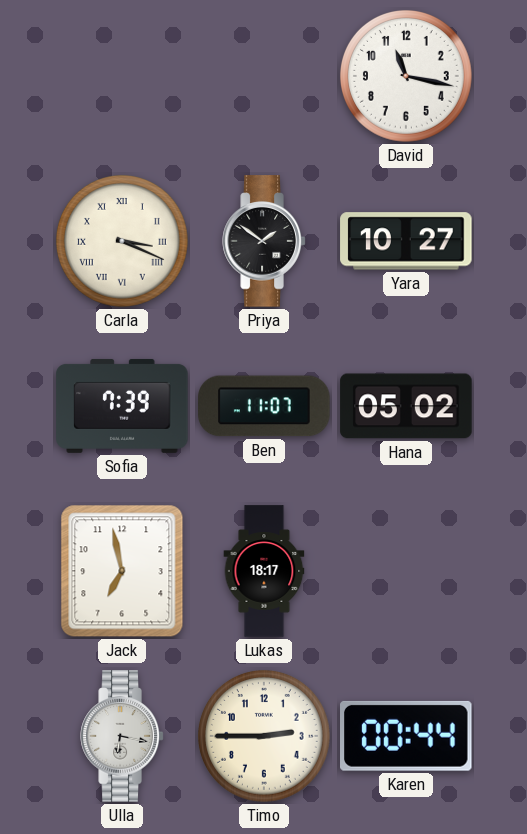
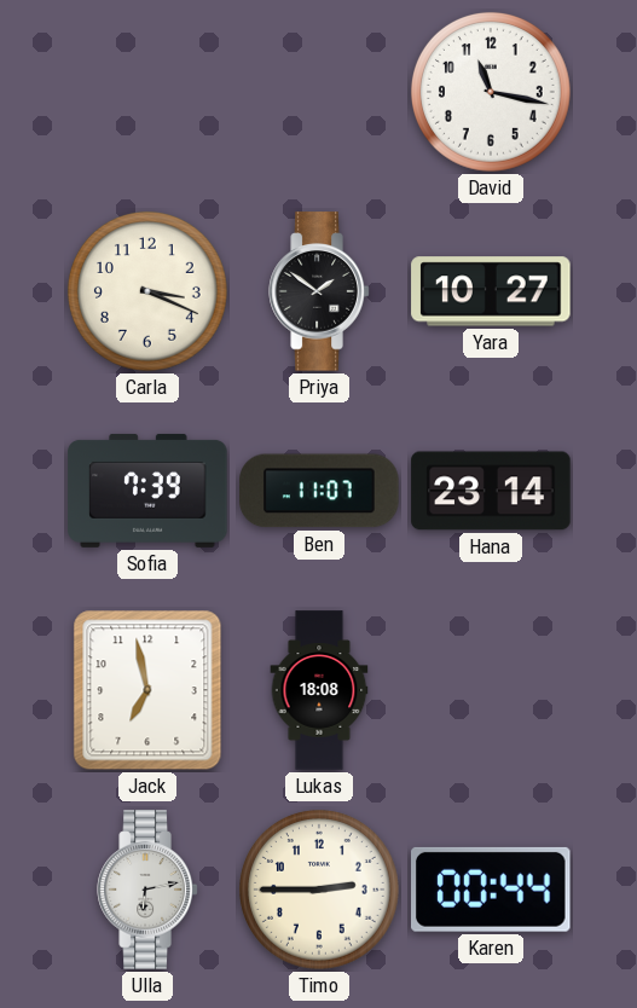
Carla numerals: Roman -> Arabic
Hana: 05:02 -> 23:14
Lukas: 18:17 -> 18:08
Ulla: 6:17 -> 6:13
